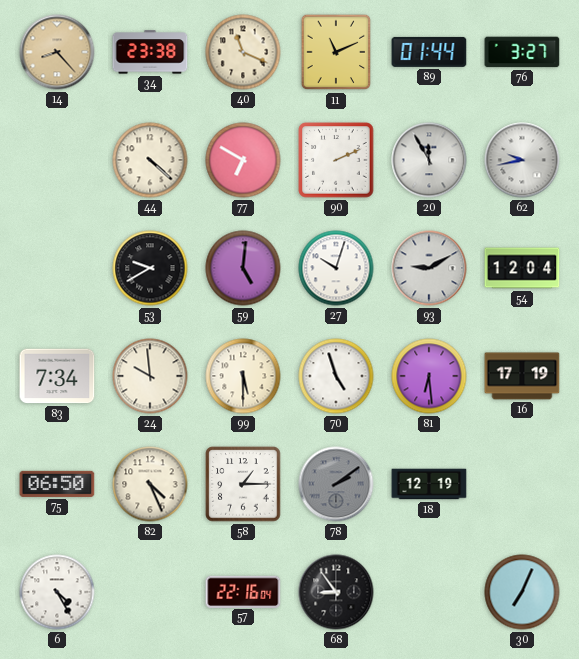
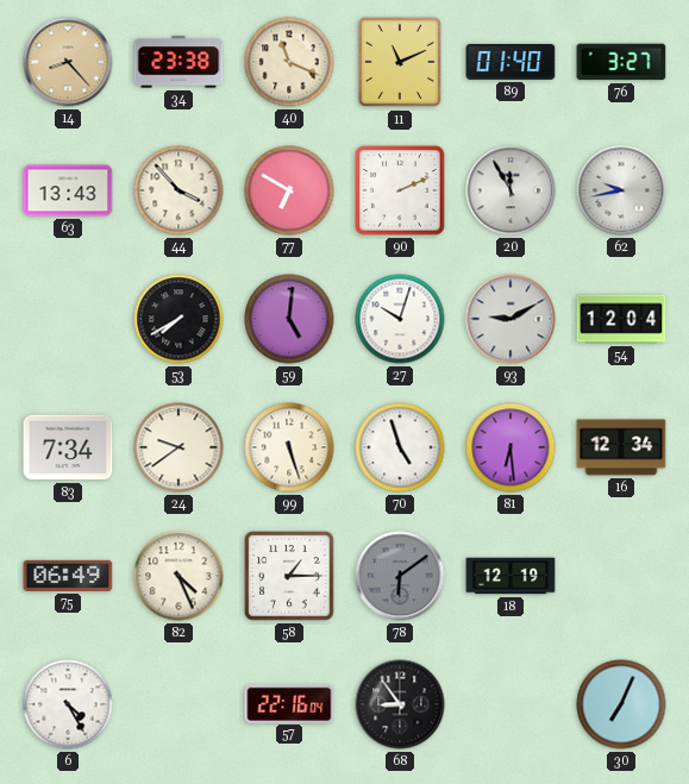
89: 01:44 -> 01:40
63: none -> 13:43
44: 4:22 -> 3:53
53: 9:40 -> 7:40
24: 9:59 -> 9:39
99: 5:30 -> 5:27
16: 17:19 -> 12:34
75: 06:50 -> 06:49
78: 2:09 -> 6:09
